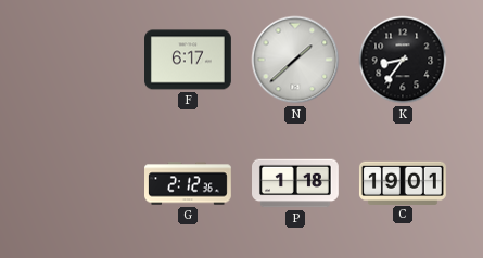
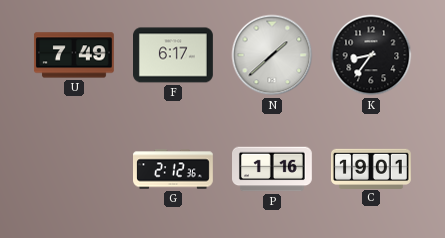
U: none -> 7:49
P: 1:18 -> 1:16
